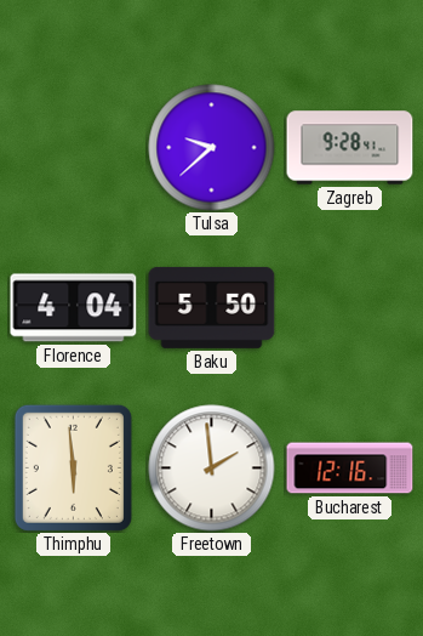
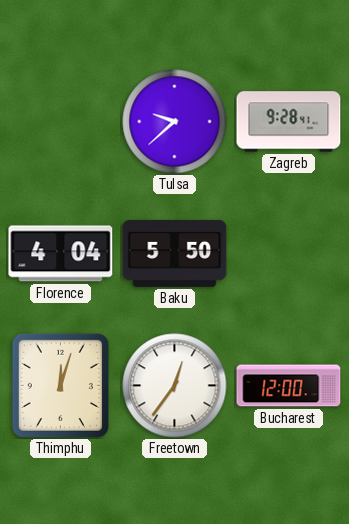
Thimphu: 5:59 -> 12:03
Freetown: 1:59 -> 12:36
Bucharest: 12:16 -> 12:00
